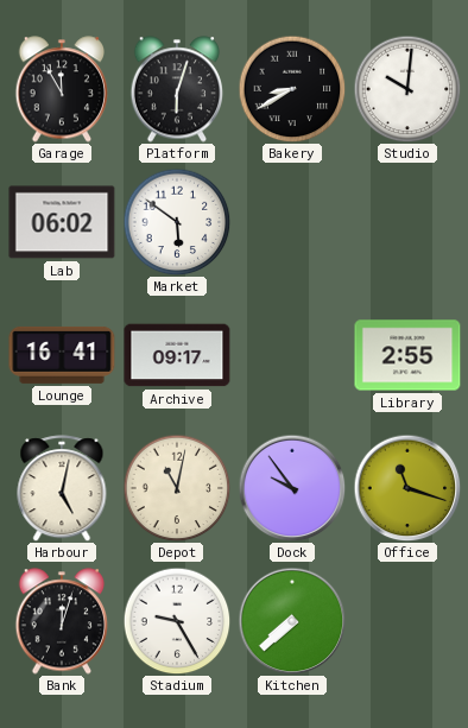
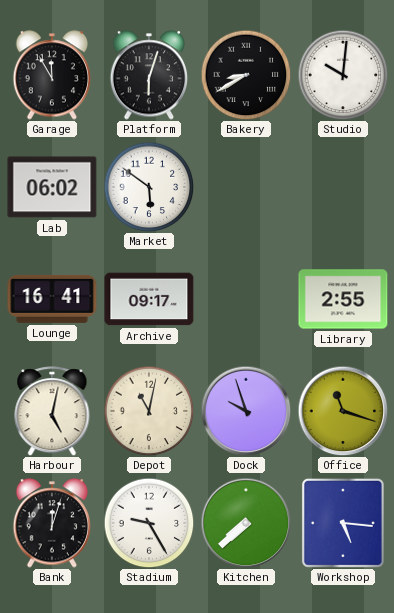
Dock: 9:54 -> 9:57
Workshop: none -> 5:16
